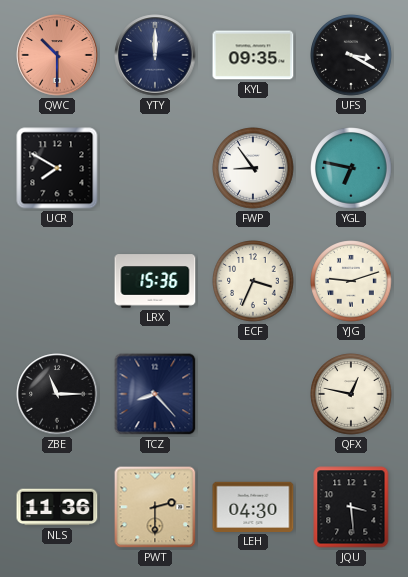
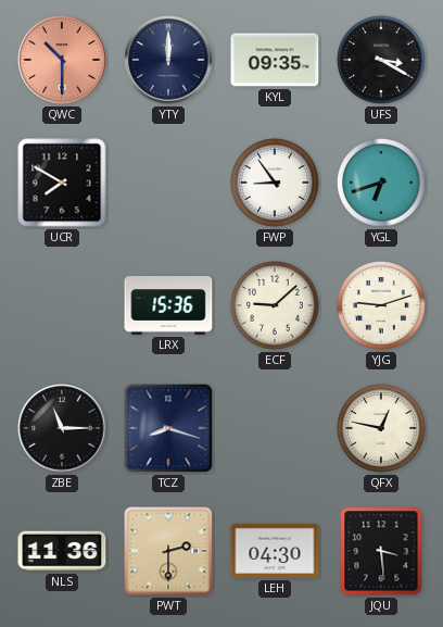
YGL: 6:47 -> 6:42
ECF: 3:34 -> 9:08
TCZ: 8:23 -> 8:18
